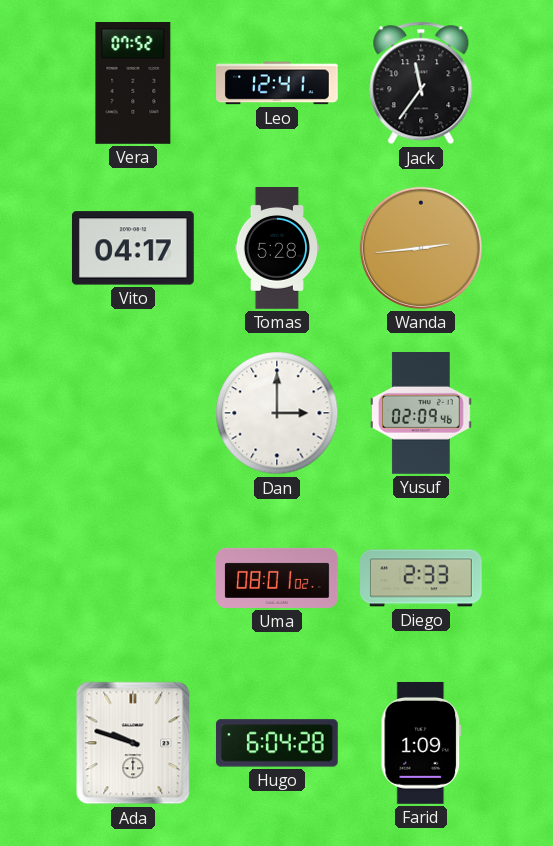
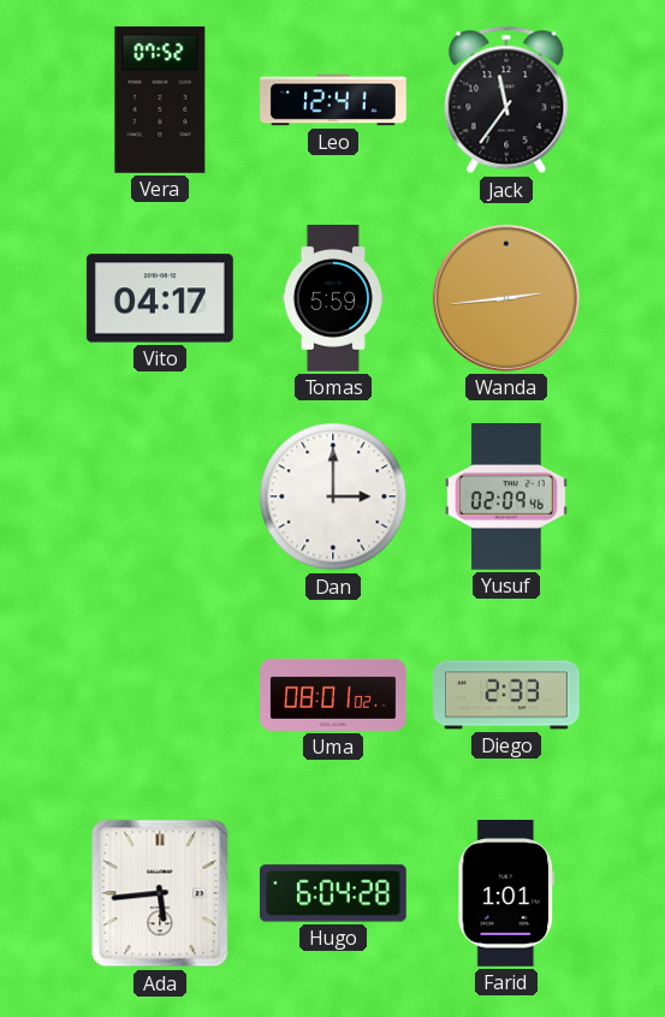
Tomas: 5:28 -> 5:59
Ada: 9:48 -> 5:44
Farid: 1:09 -> 1:01
